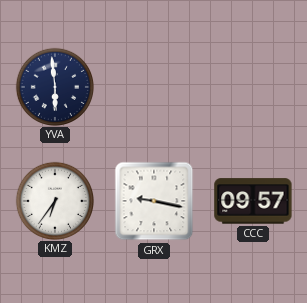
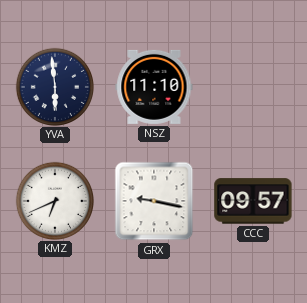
NSZ: none -> 11:10
KMZ: 6:36 -> 6:41
